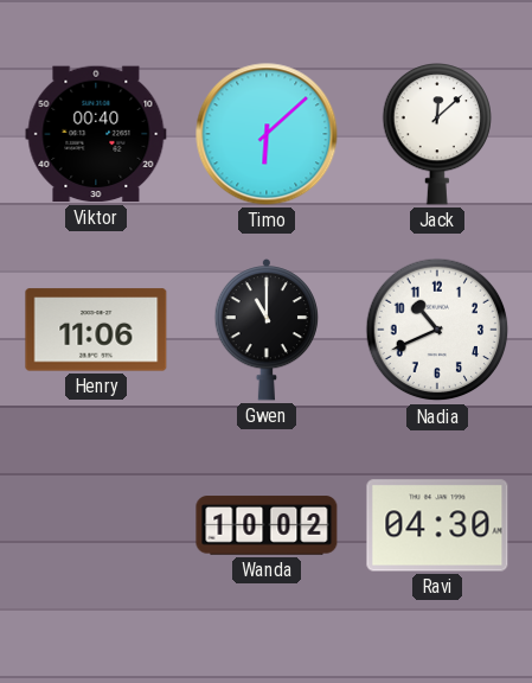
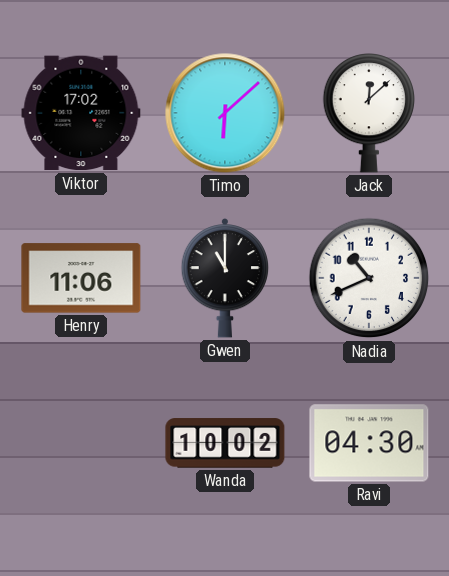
Viktor: 00:40 -> 17:02
